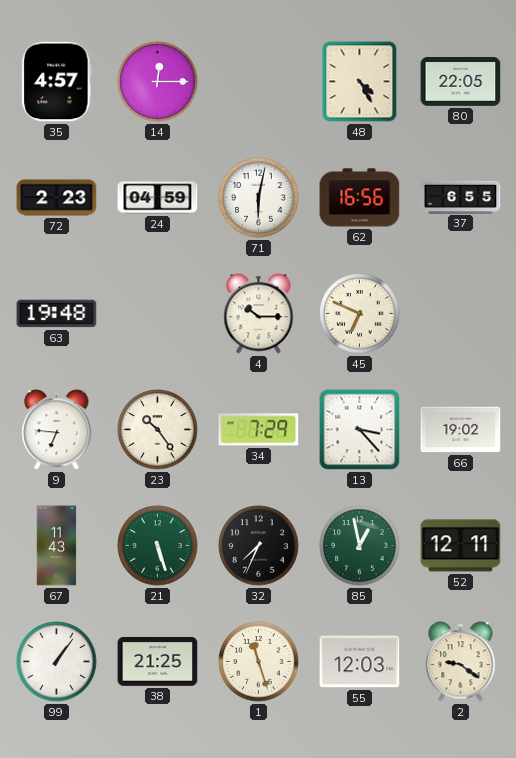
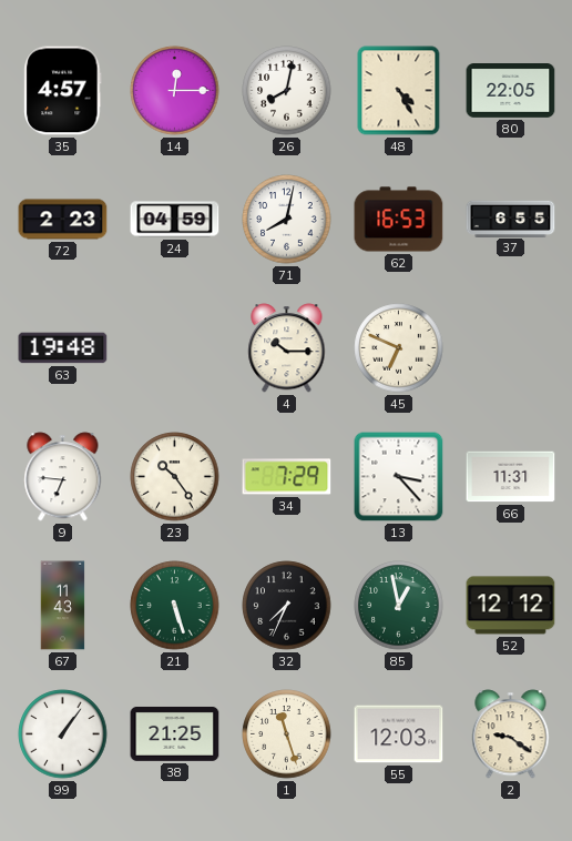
26: none -> 8:02
71: 6:02 -> 8:02
62: 16:56 -> 16:53
66: 19:02 -> 11:31
52: 12:11 -> 12:12
